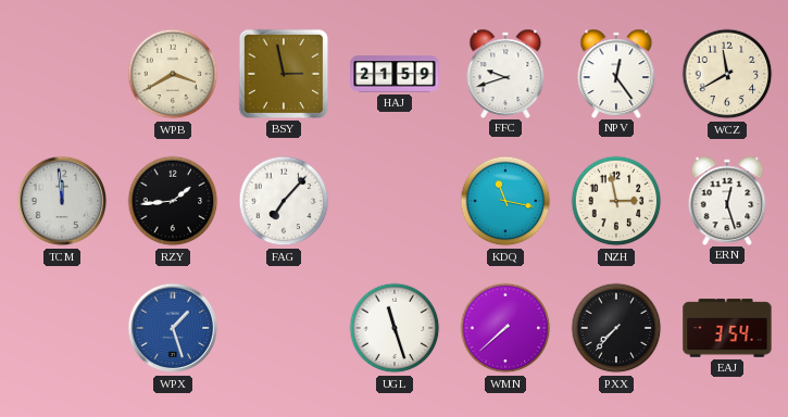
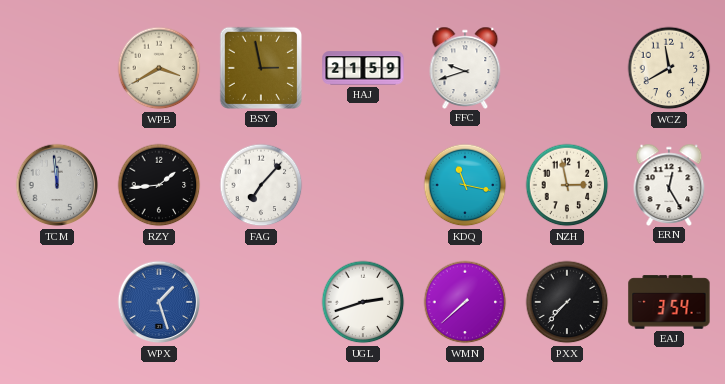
NPV: 12:24 -> none
ERN: 12:27 -> 12:25
UGL: 11:27 -> 2:42
